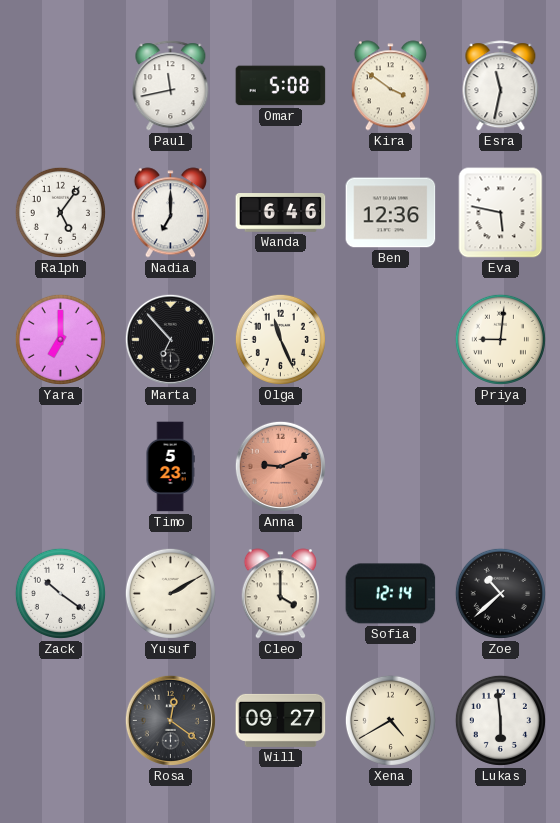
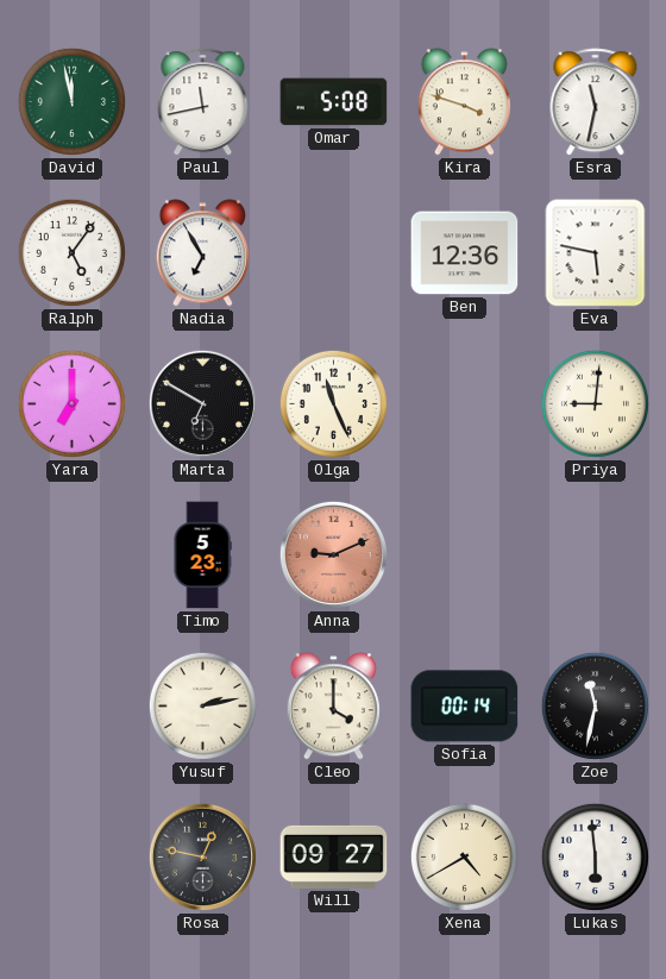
David: none -> 11:58
Kira: 3:51 -> 3:48
Nadia: 7:00 -> 6:55
Wanda: 6:46 -> none
Marta: 6:53 -> 6:50
Zack: 10:21 -> none
Yusuf: 2:10 -> 2:13
Sofia: 12:14 -> 00:14
Zoe: 10:38 -> 11:32
Rosa: 12:21 -> 12:47
